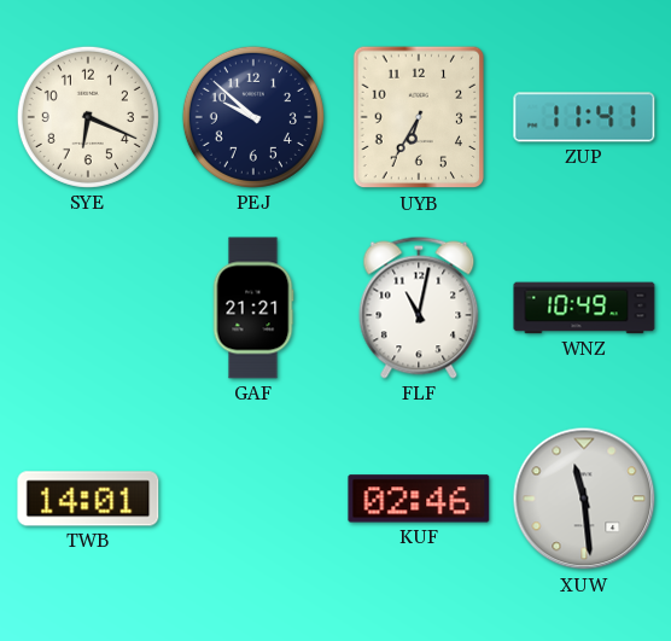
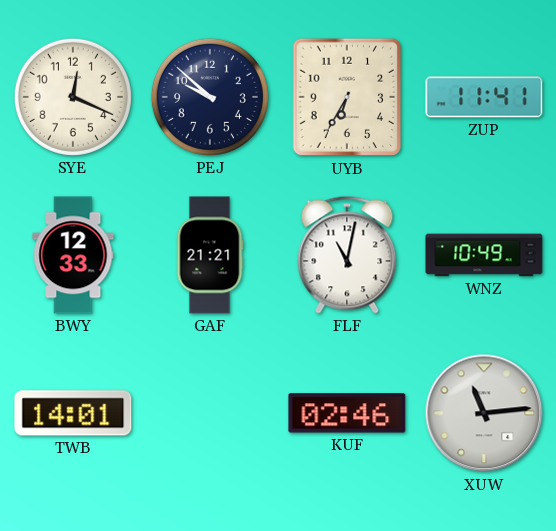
SYE: 6:19 -> 12:19
BWY: none -> 12:33
XUW: 11:29 -> 11:14
